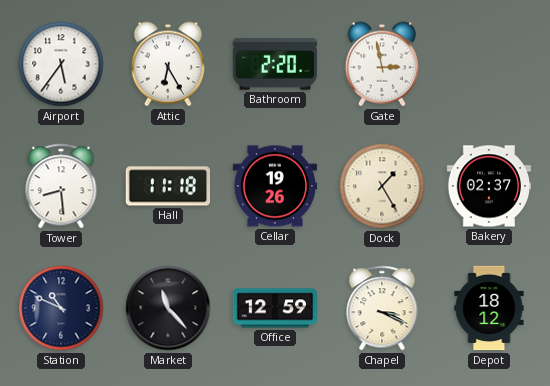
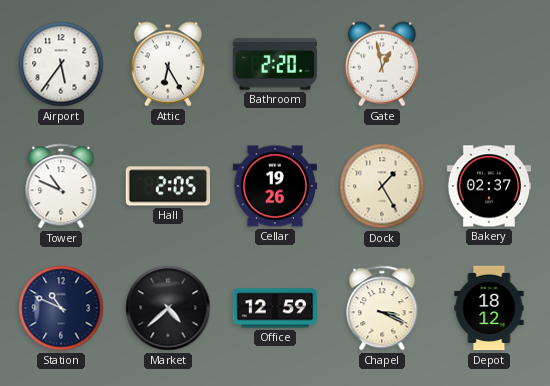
Gate: 2:58 -> 12:58
Tower: 8:29 -> 10:49
Hall: 11:18 -> 2:05
Market: 11:23 -> 4:38
